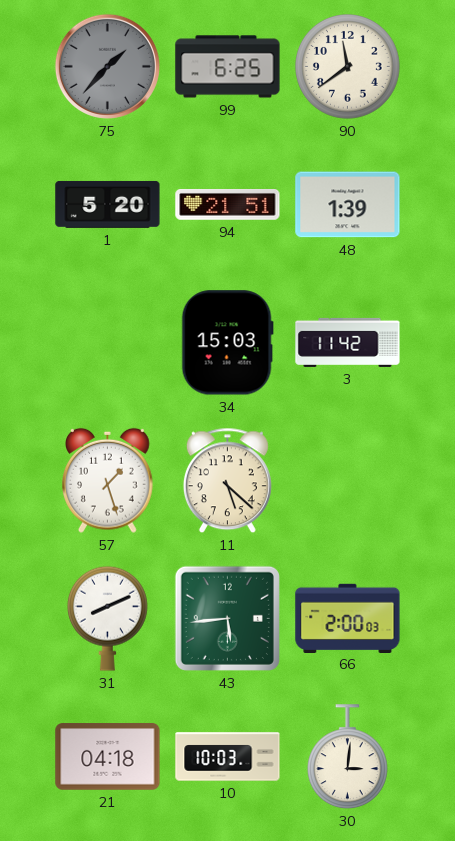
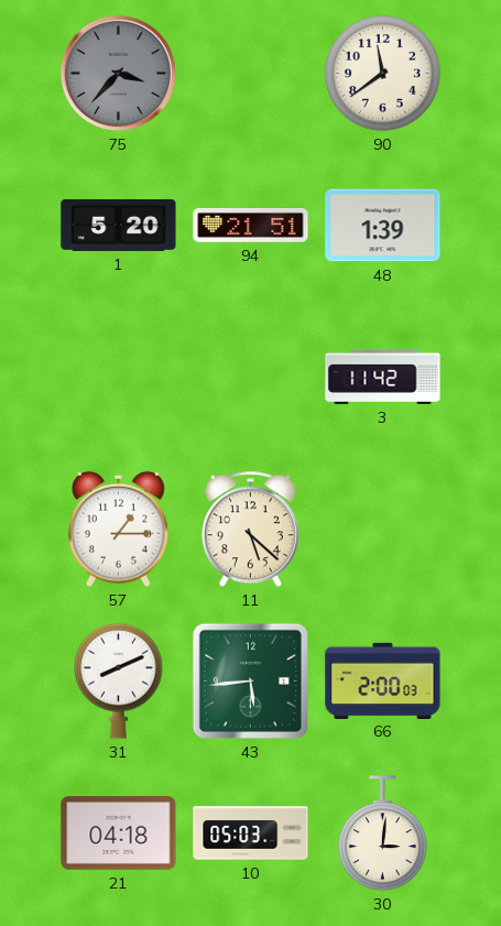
75: 1:37 -> 3:37
99: 6:25 -> none
34: 15:03 -> none
57: 1:27 -> 1:15
10: 10:03 -> 05:03
